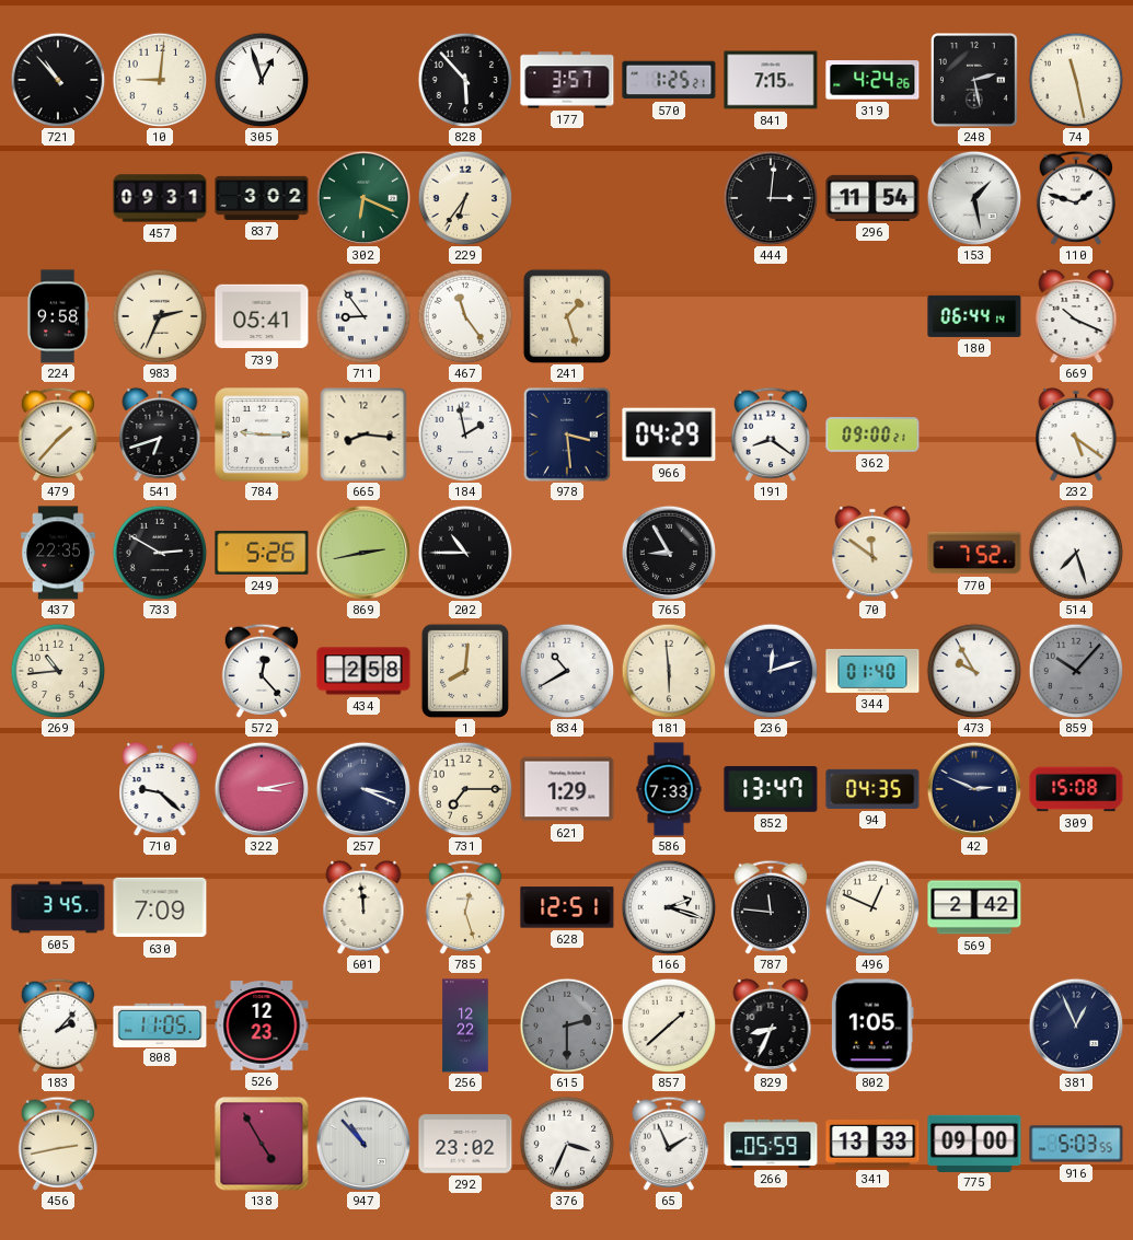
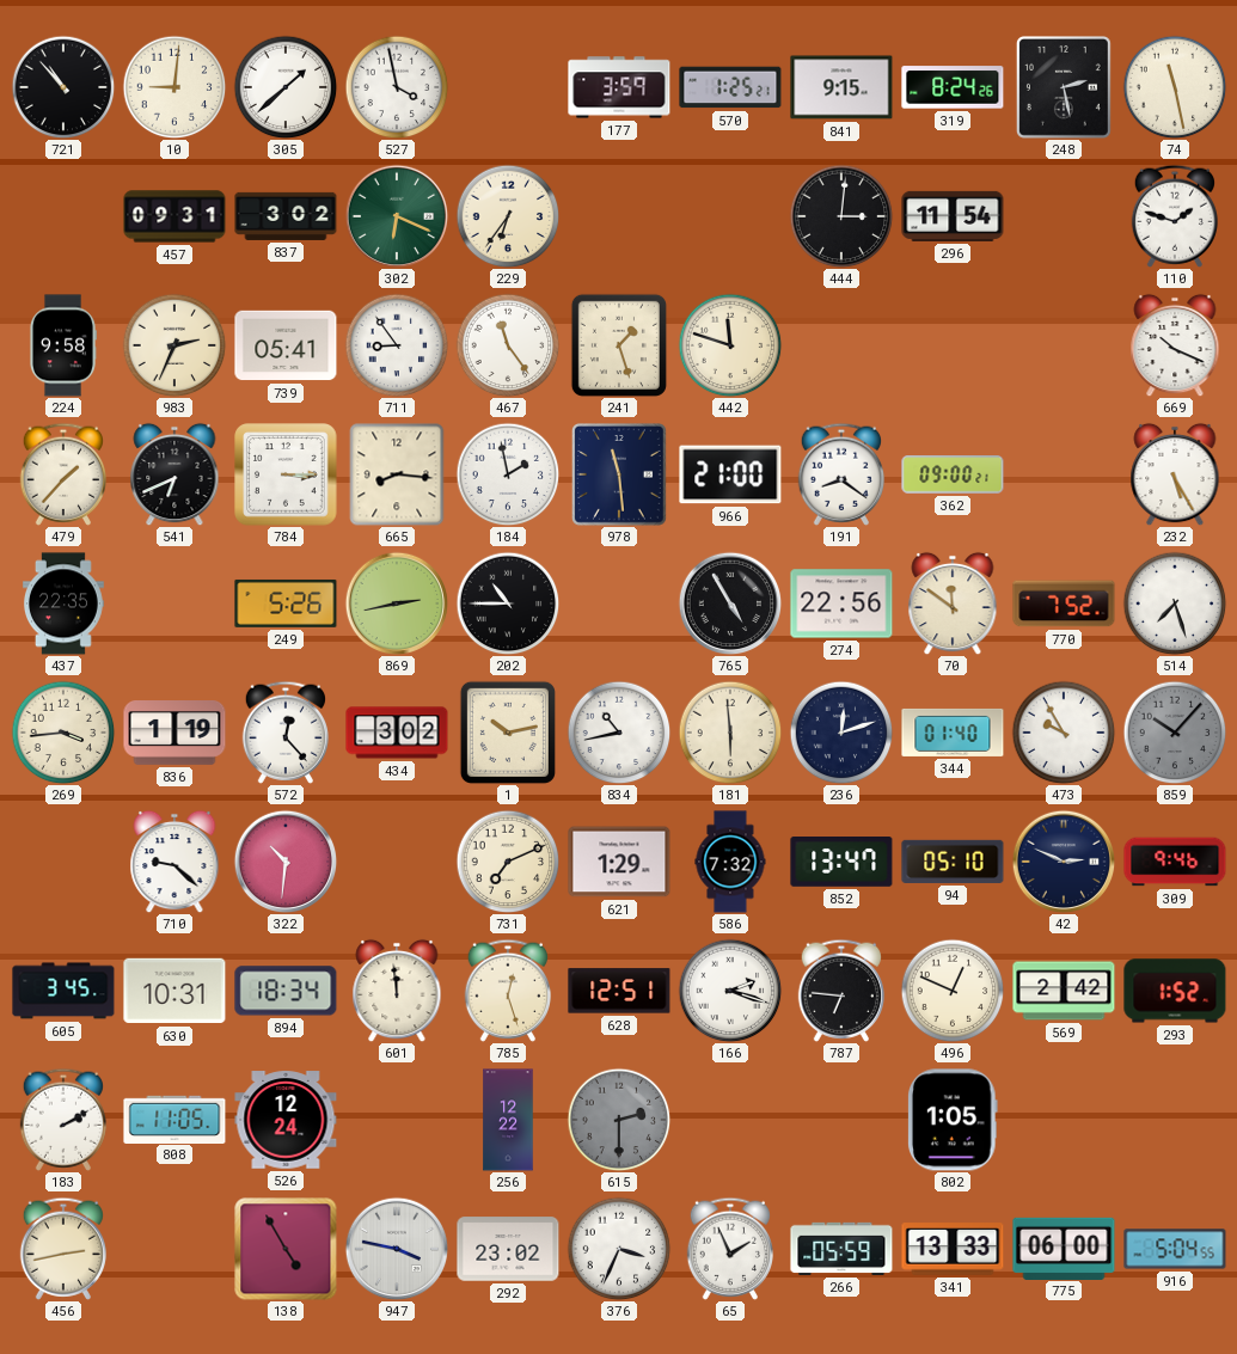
305: 12:57 -> 1:38
527: none -> 3:58
828: 5:53 -> none
177: 3:57 -> 3:59
841: 7:15 -> 9:15
319: 4:24 -> 8:24
153: 1:28 -> none
442: none -> 11:48
180: 06:44 -> none
541: 6:42 -> 6:41
784: 9:15 -> 3:15
978: 3:29 -> 11:29
966: 04:29 -> 21:00
232: 5:21 -> 5:25
733: 2:50 -> none
765: 8:55 -> 4:55
274: none -> 22:56
269: 10:44 -> 3:44
836: none -> 1:19
434: 2:58 -> 3:02
1: 8:01 -> 10:13
834: 10:40 -> 10:43
322: 3:13 -> 10:31
257: 3:19 -> none
731: 7:15 -> 7:11
586: 7:33 -> 7:32
94: 04:35 -> 05:10
309: 15:08 -> 9:46
630: 7:09 -> 10:31
894: none -> 18:34
787: 11:46 -> 6:46
293: none -> 1:52
183: 2:07 -> 2:10
526: 12:23 -> 12:24
857: 1:38 -> none
829: 8:34 -> none
381: 12:56 -> none
947: 10:53 -> 3:47
775: 09:00 -> 06:00
916: 5:03 -> 5:04
